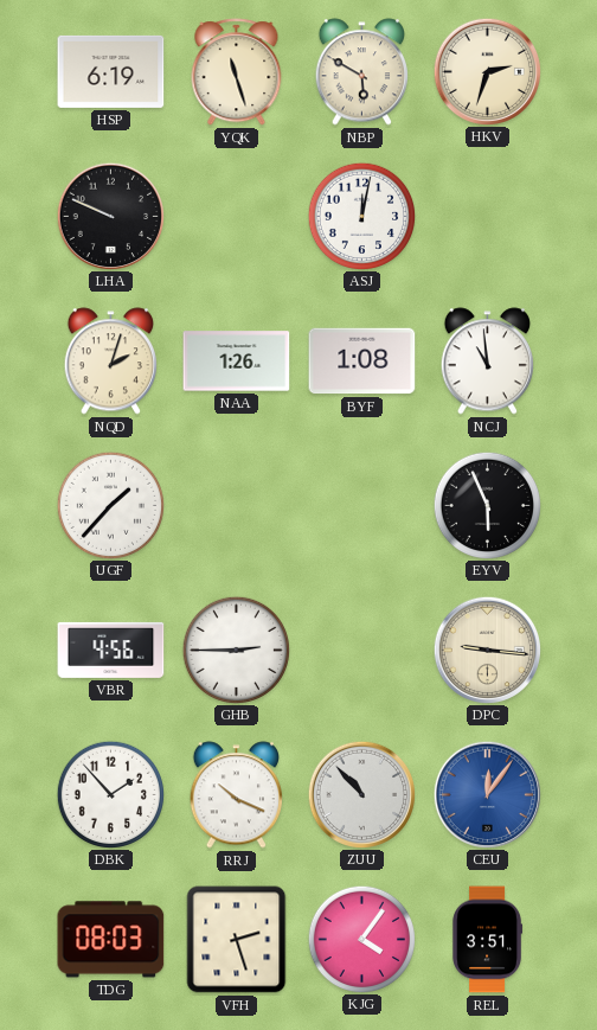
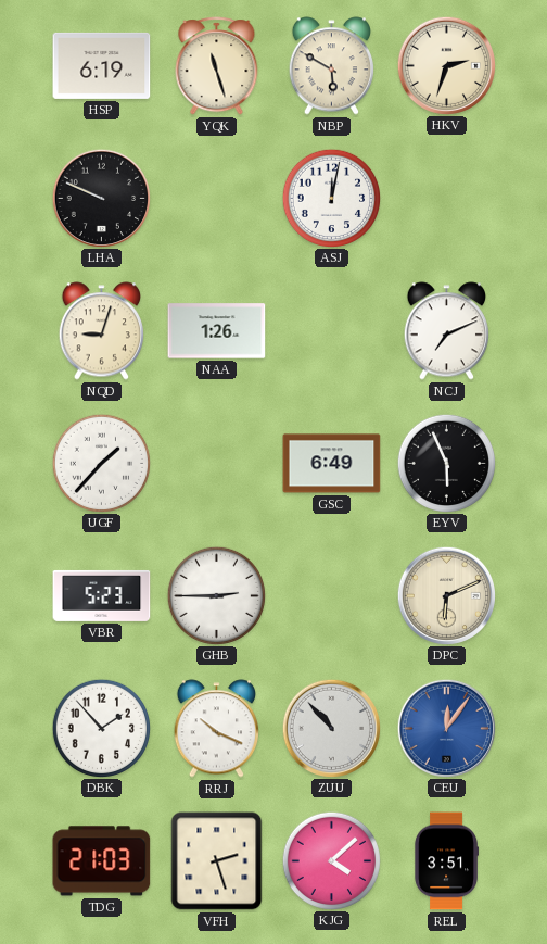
NQD: 2:03 -> 9:03
BYF: 1:08 -> none
NCJ: 10:59 -> 7:11
GSC: none -> 6:49
VBR: 4:56 -> 5:23
DPC: 9:16 -> 6:11
TDG: 08:03 -> 21:03
KJG: 4:06 -> 4:08
